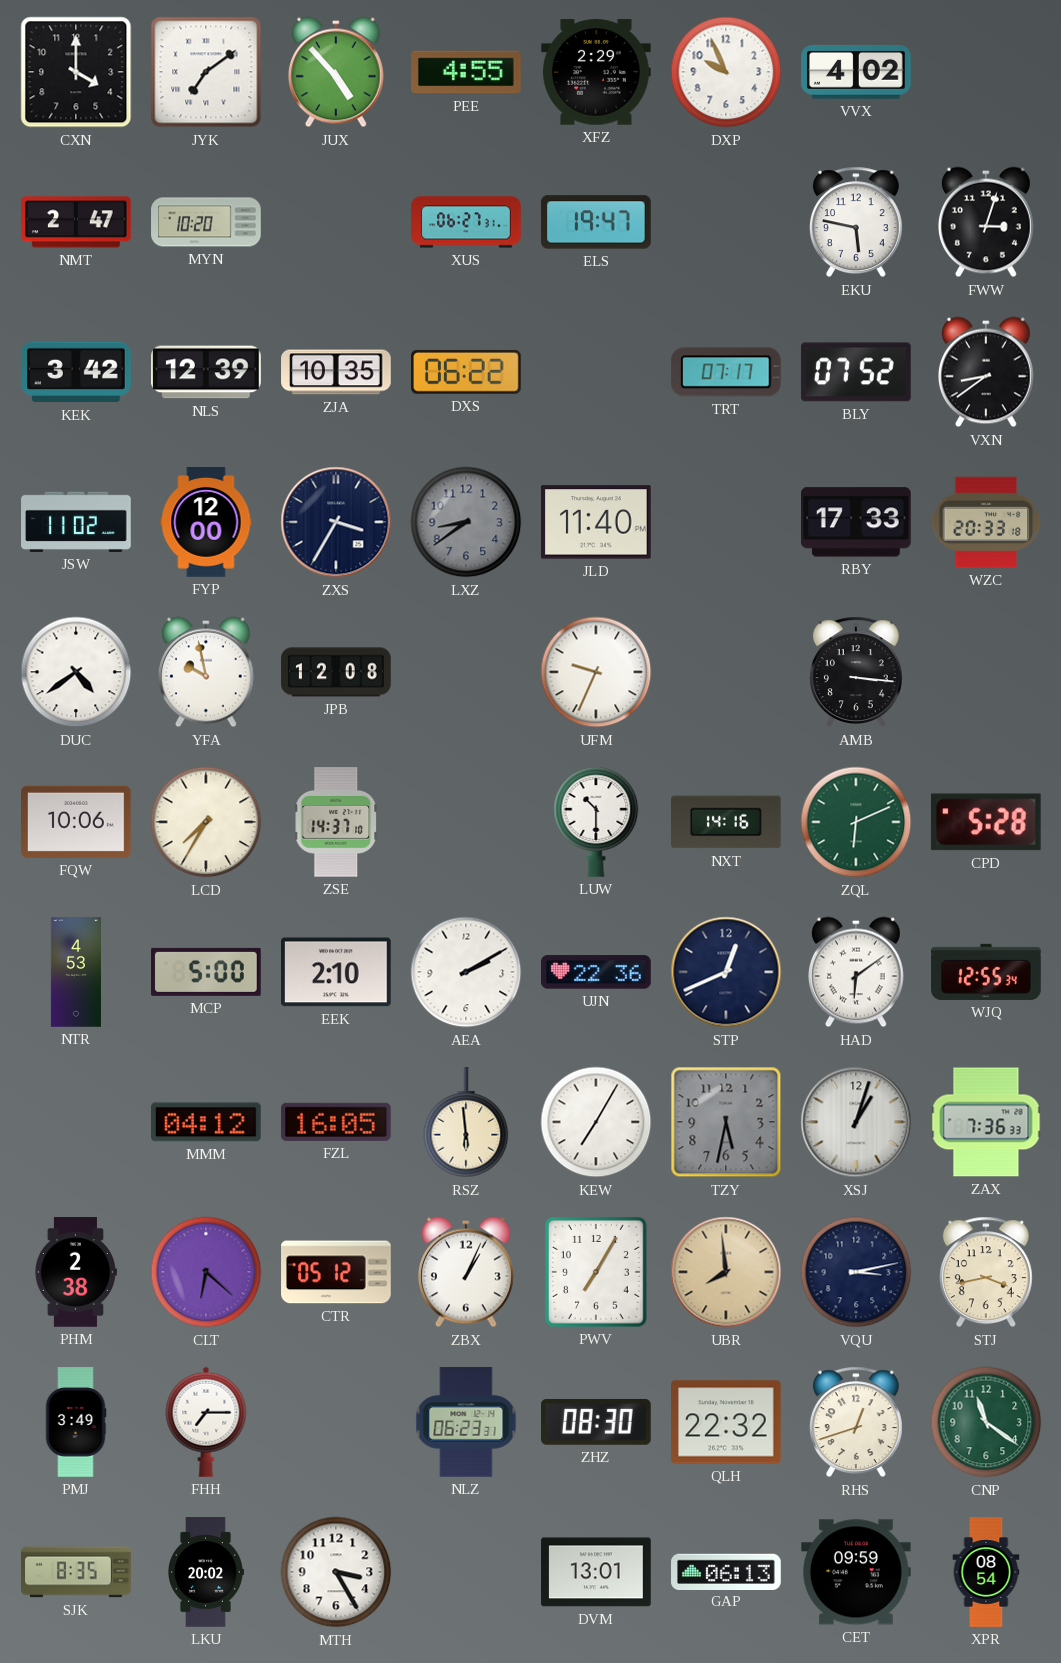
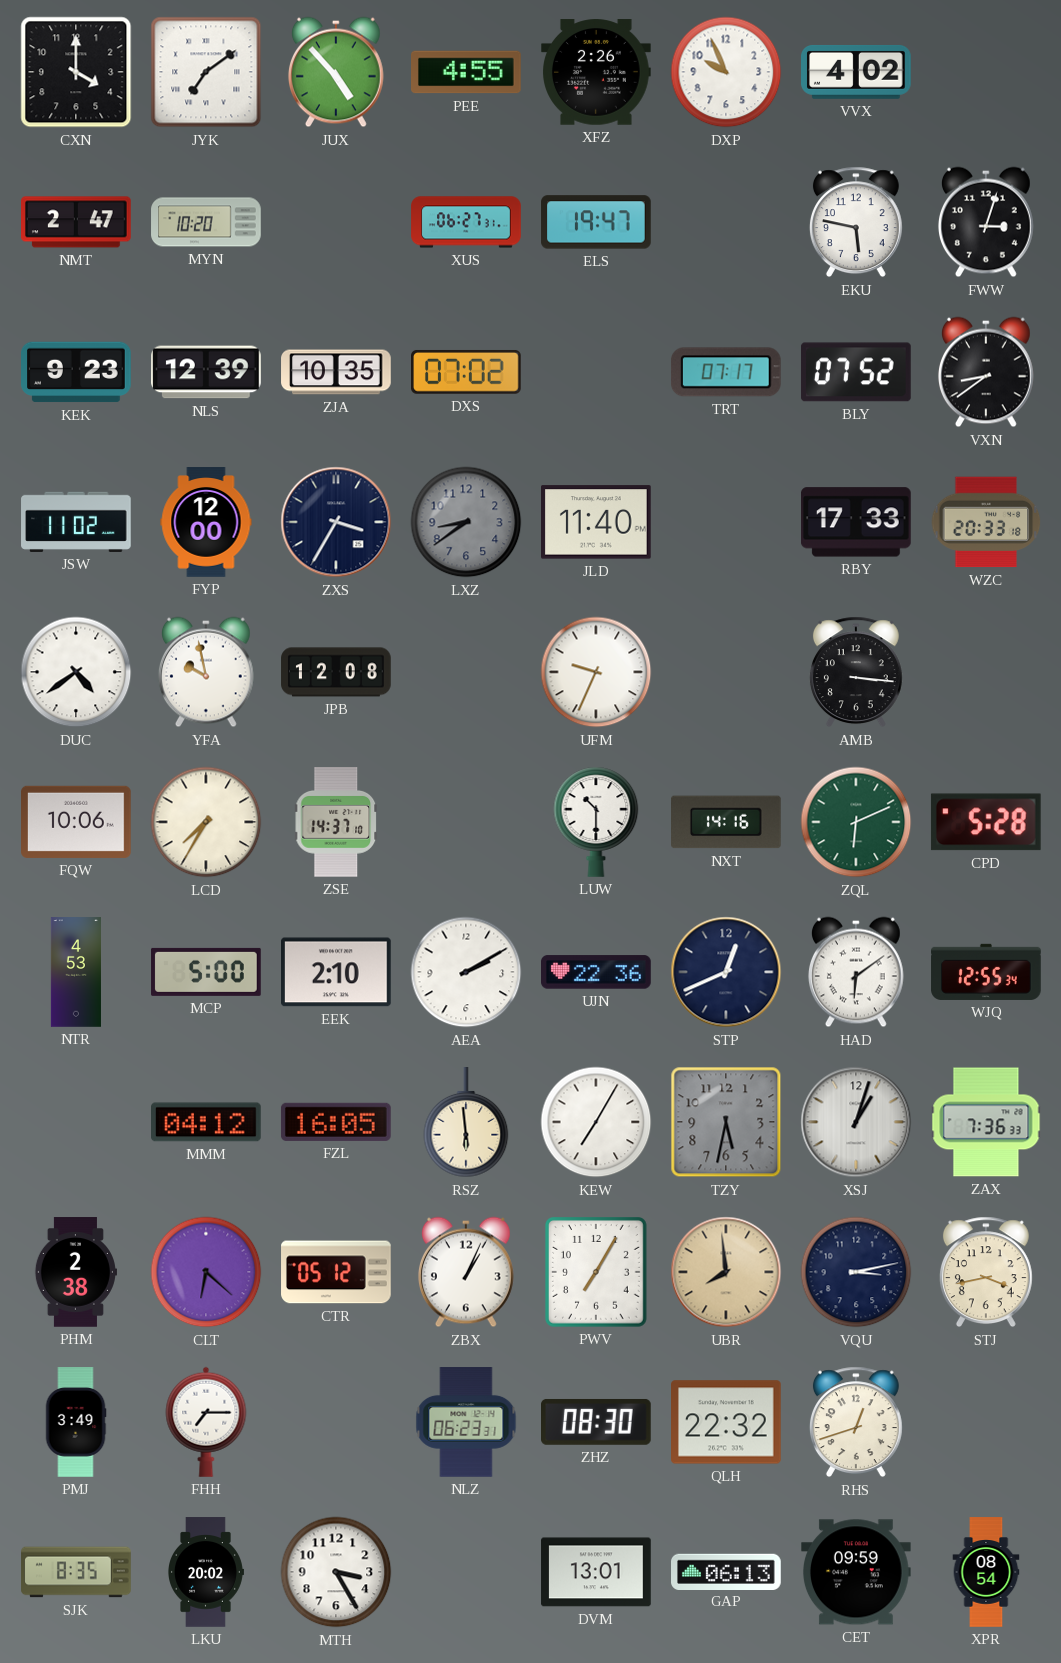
XFZ: 2:29 -> 2:26
KEK: 3:42 -> 9:23
DXS: 06:22 -> 07:02
CNP: 11:21 -> none
